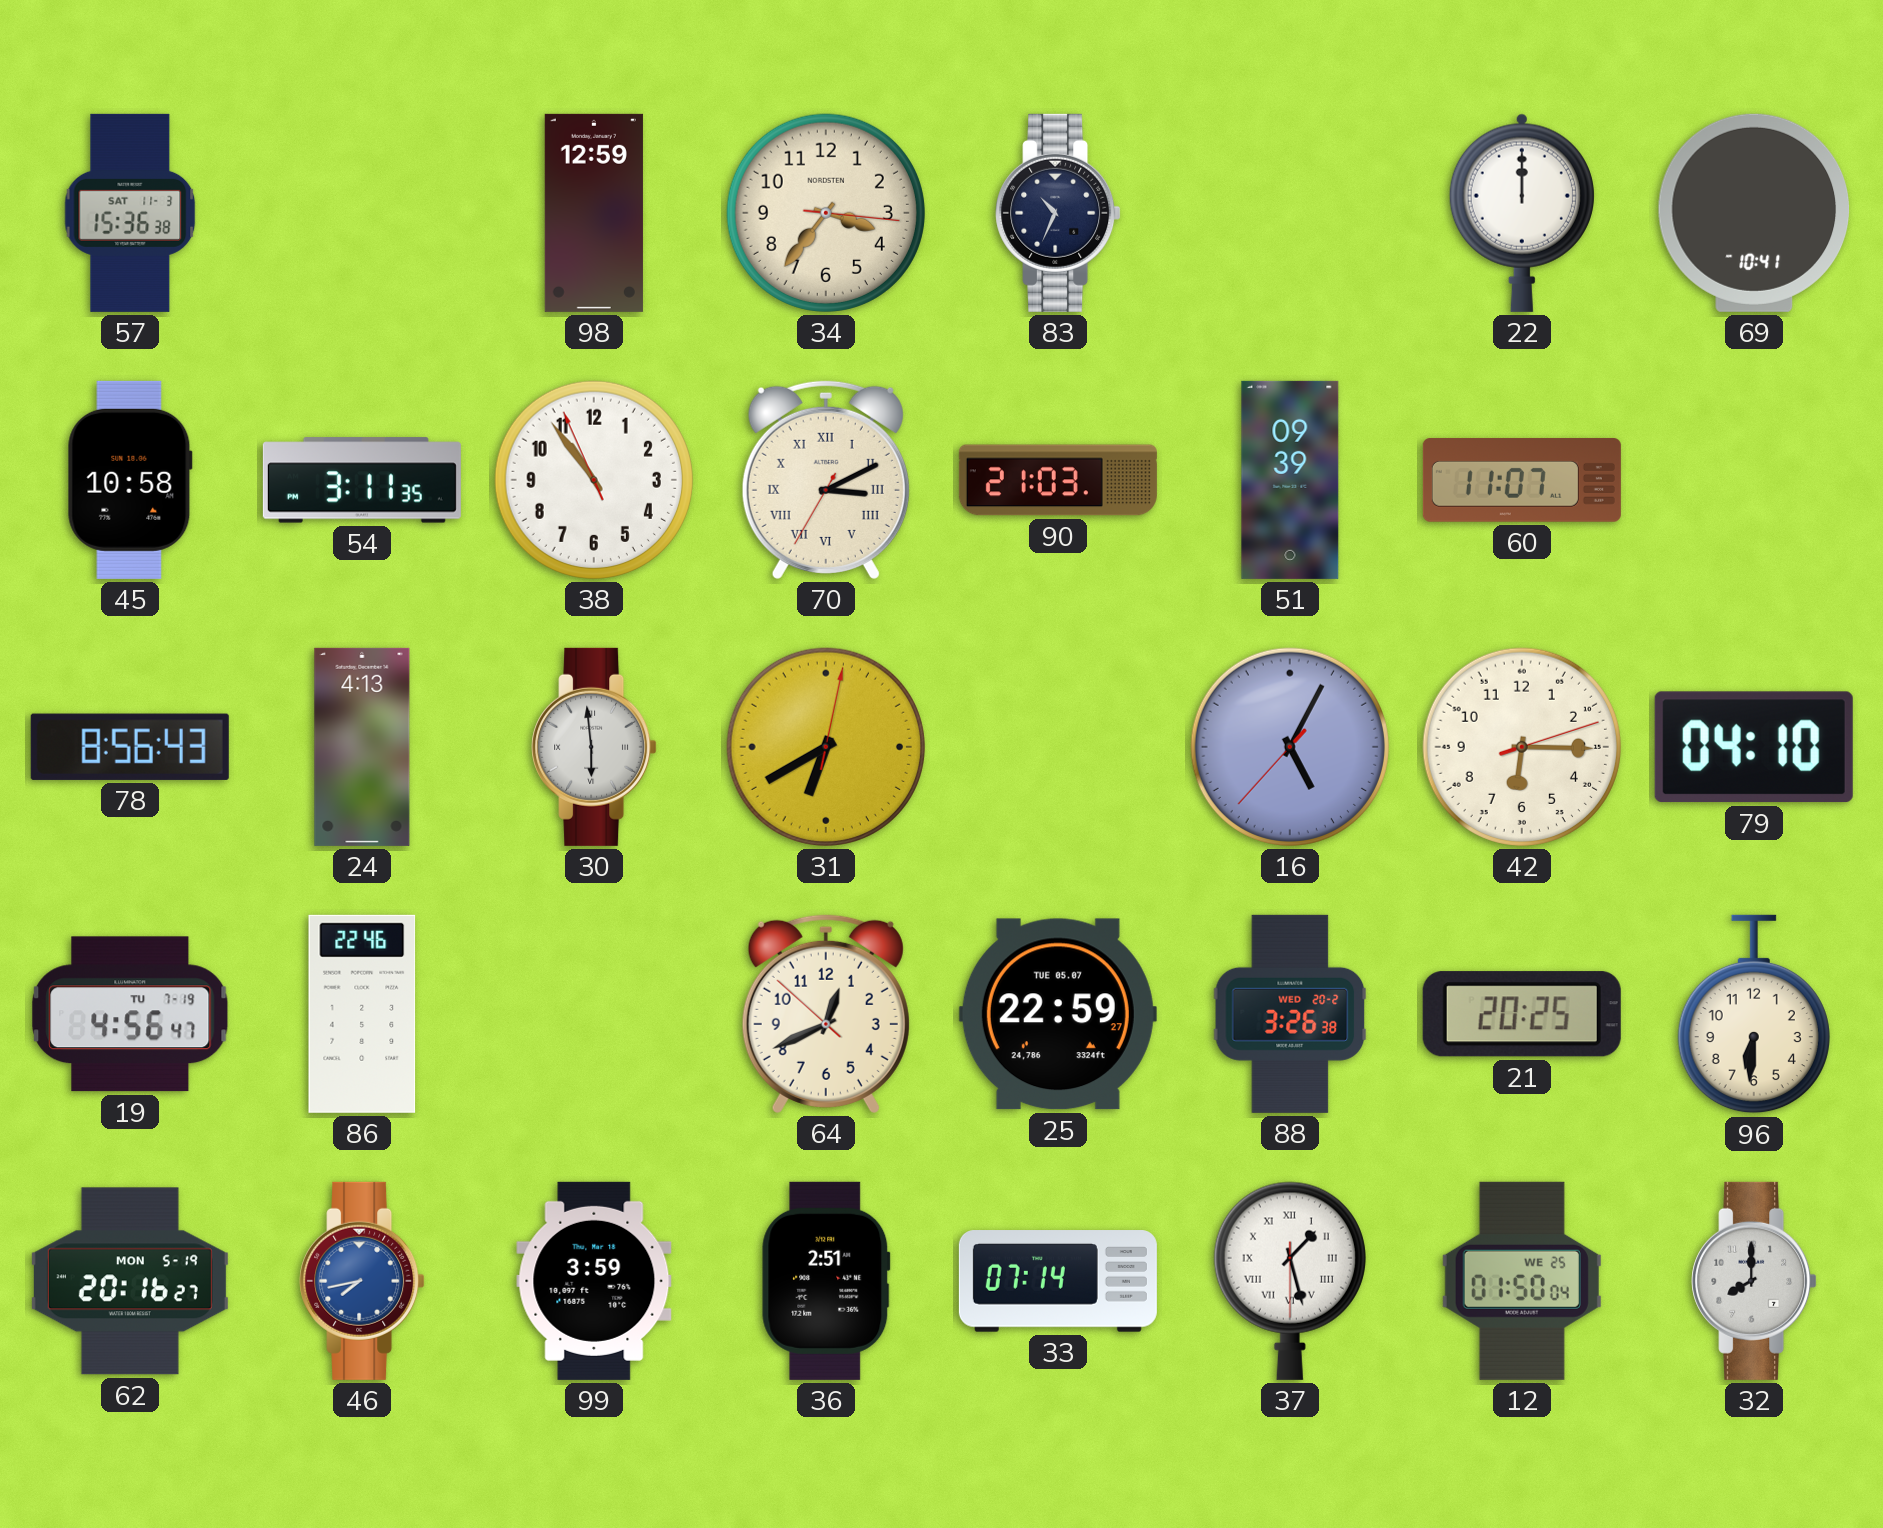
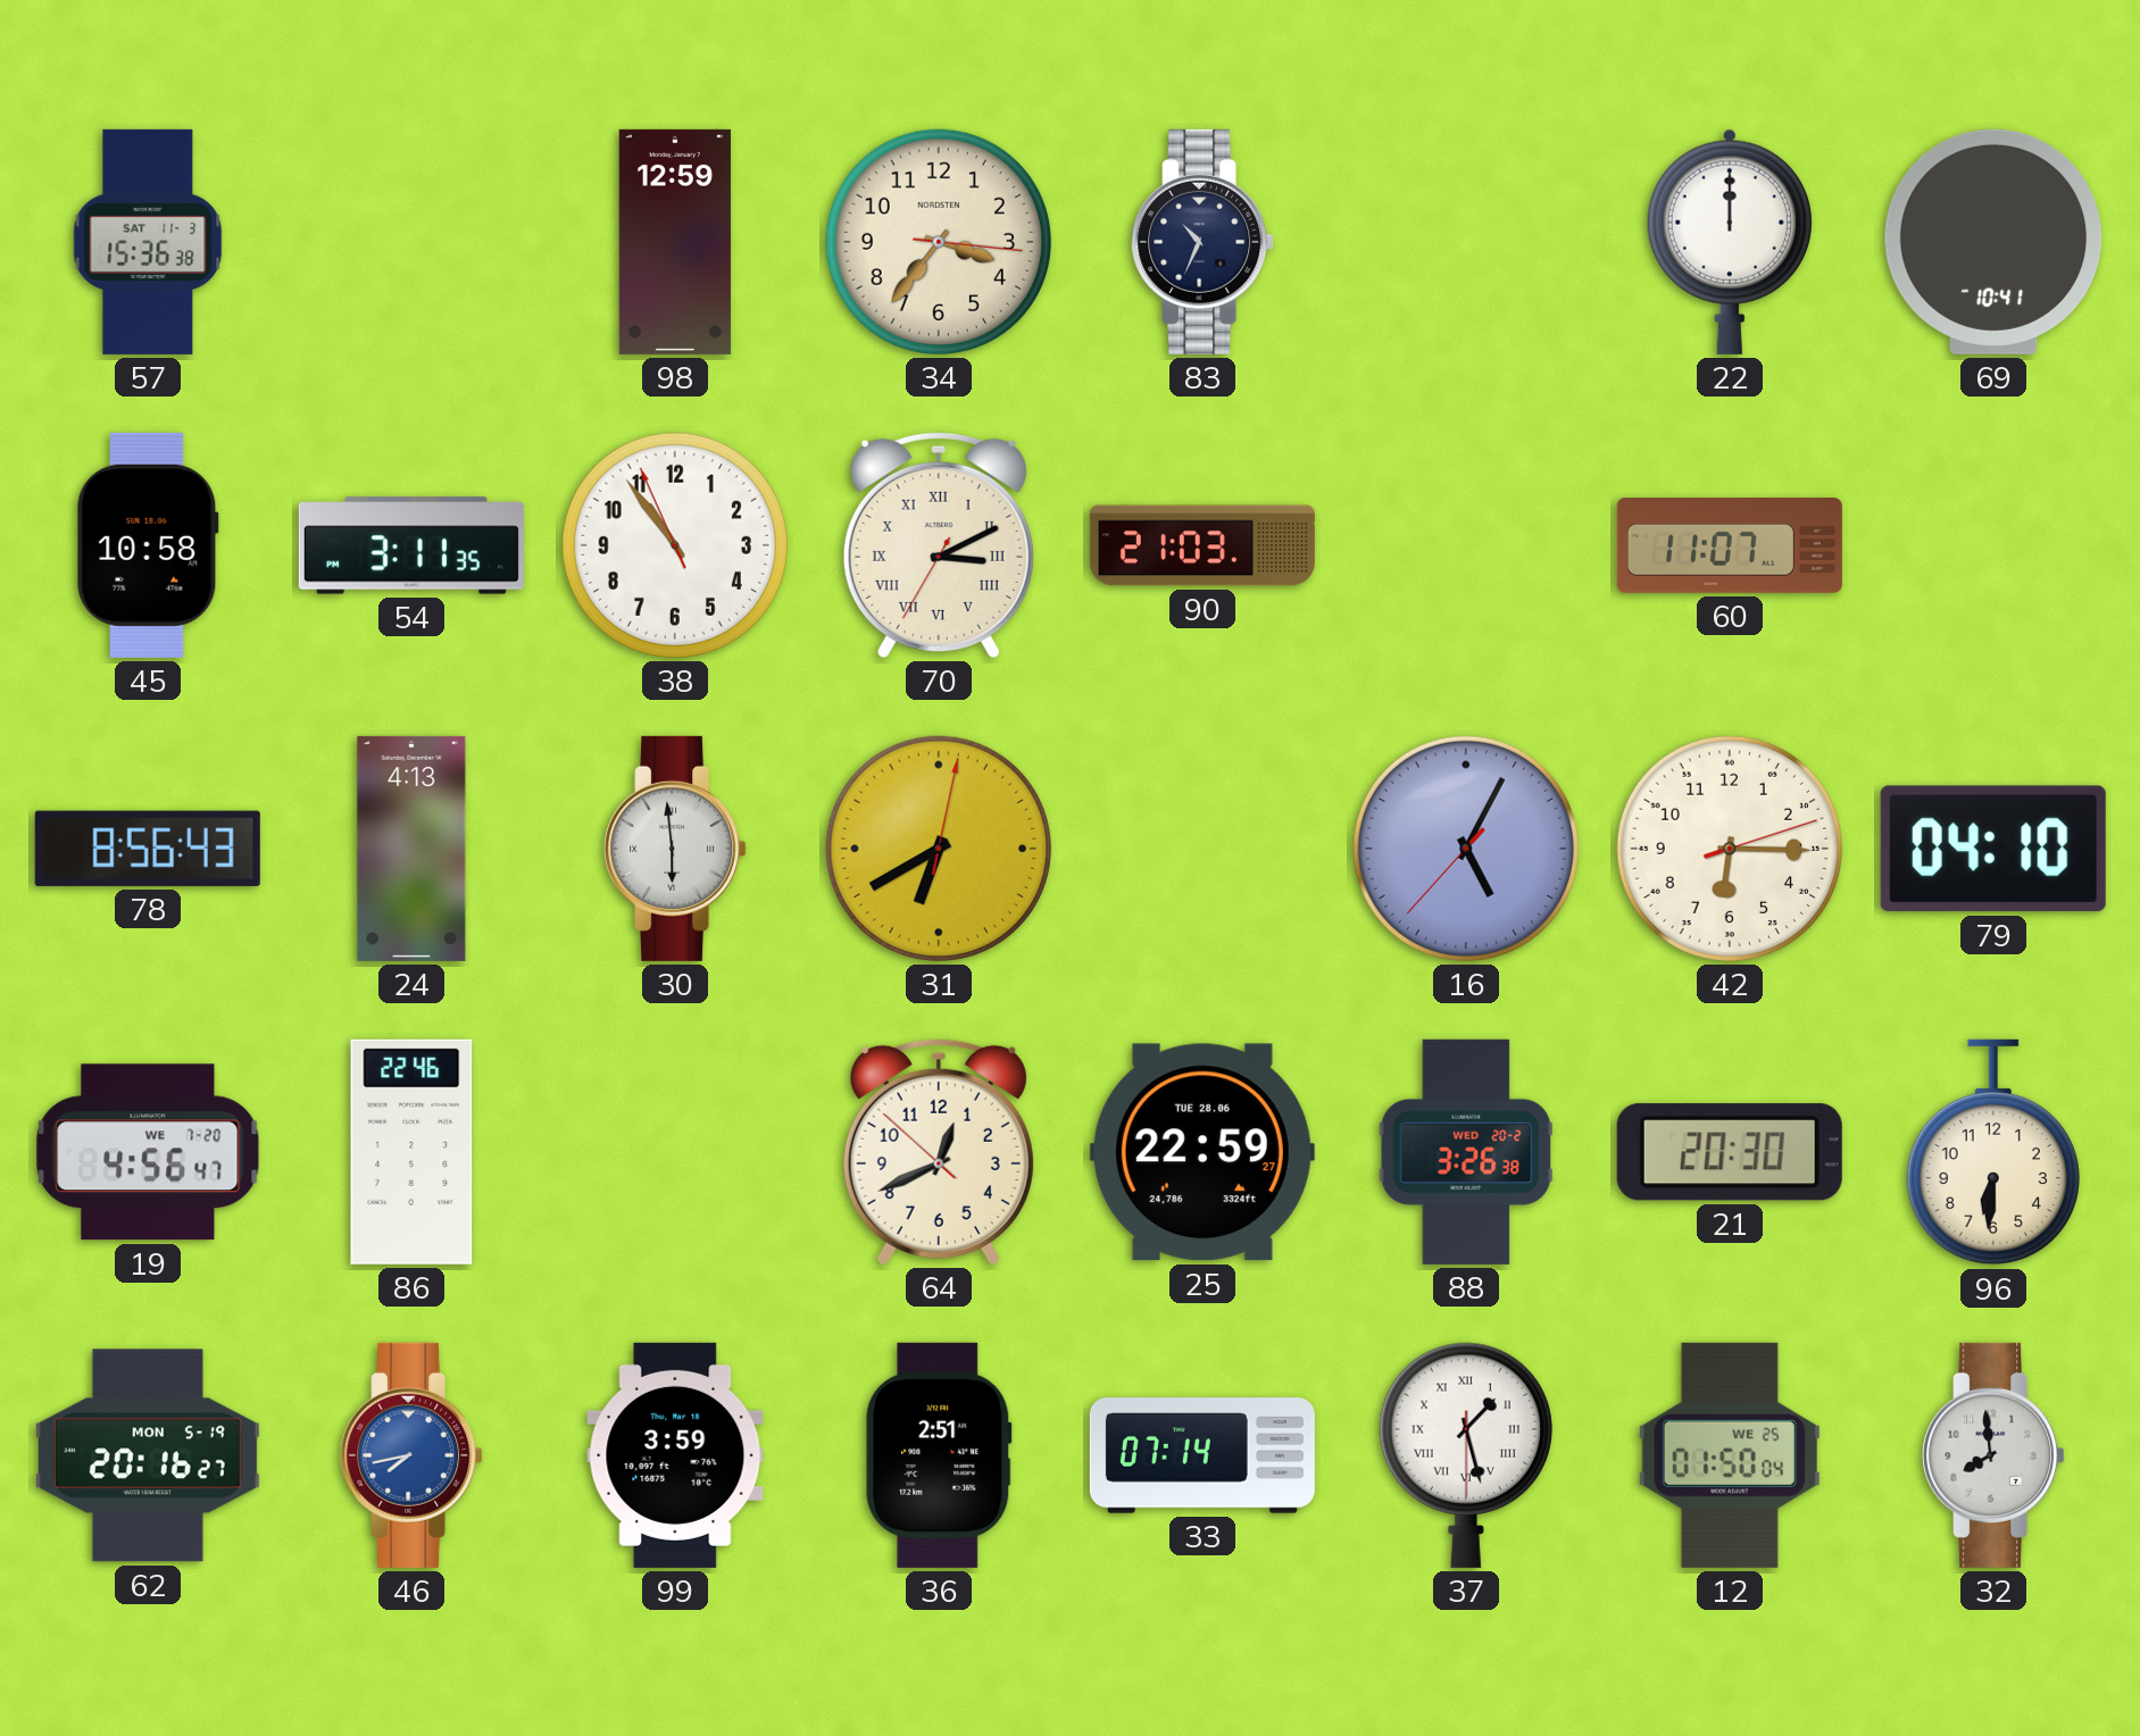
51: 09:39 -> none
19 date: TU 7-19 -> WE 7-20
25 date: TUE 05.07 -> TUE 28.06
21: 20:25 -> 20:30
32: 8:00 -> 7:59
